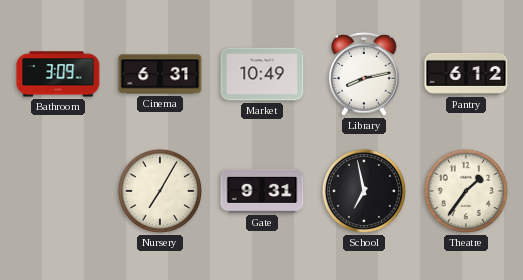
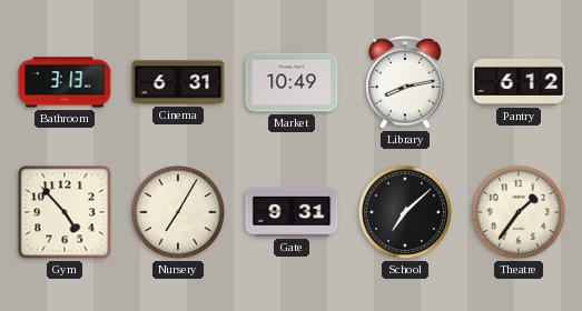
Bathroom: 3:09 -> 3:13
Gym: none -> 4:53
School: 6:58 -> 7:08
